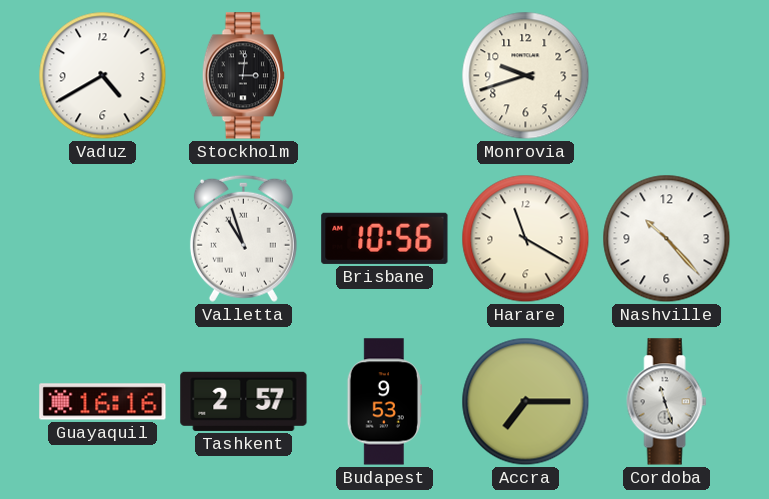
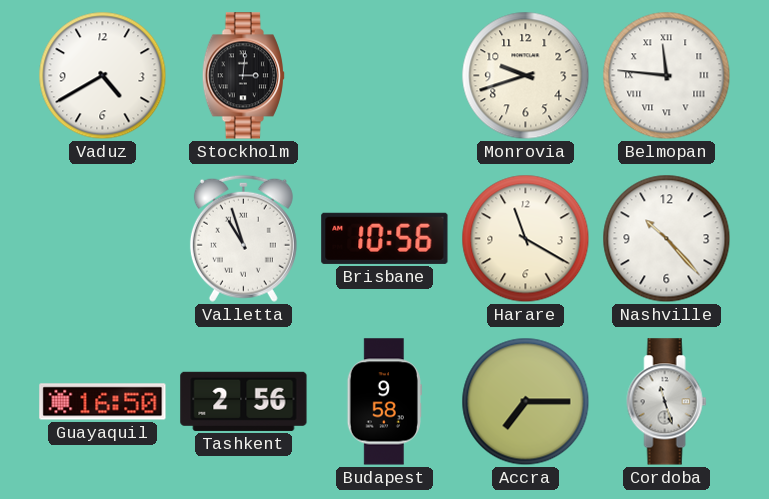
Belmopan: none -> 11:46
Guayaquil: 16:16 -> 16:50
Tashkent: 2:57 -> 2:56
Budapest: 9:53 -> 9:58
